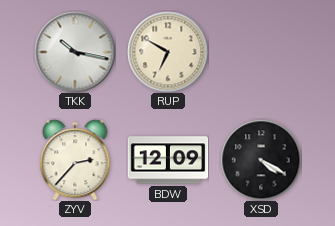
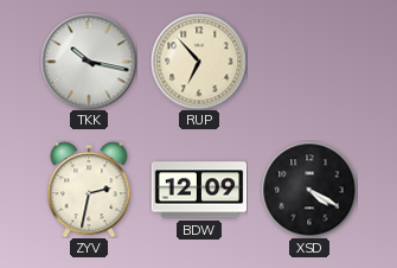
RUP: 6:50 -> 6:53
ZYV: 2:37 -> 2:32
